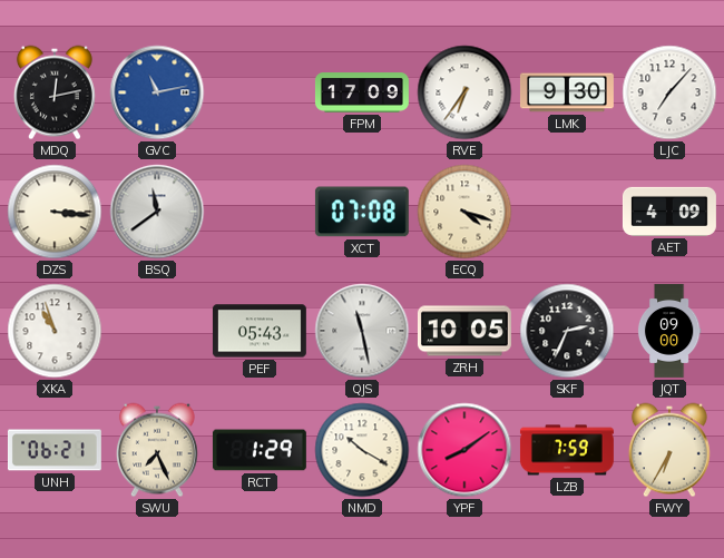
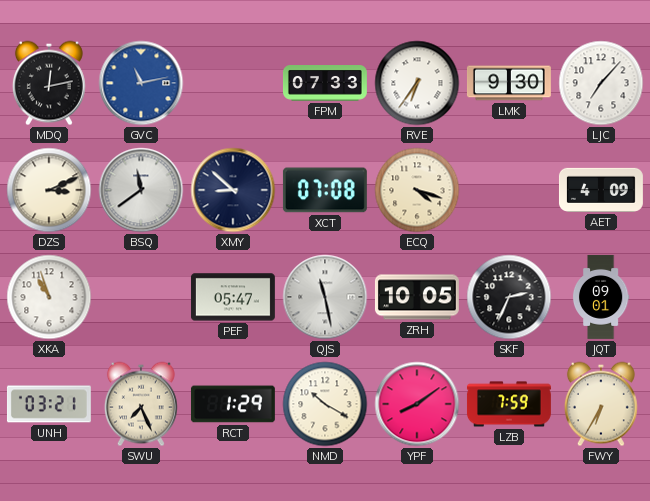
FPM: 17:09 -> 07:33
DZS: 3:16 -> 3:11
XMY: none -> 8:52
PEF: 05:43 -> 05:47
JQT: 09:00 -> 09:01
UNH: 06:21 -> 03:21
